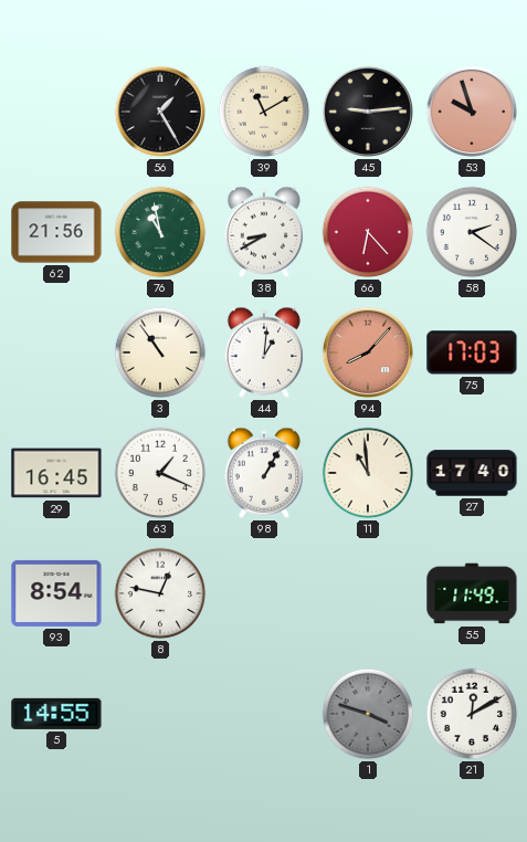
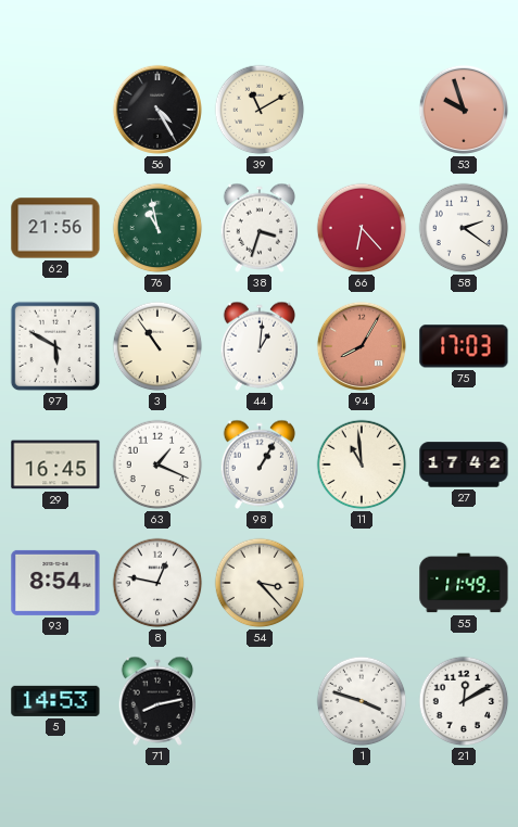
56: 1:25 -> 4:25
45: 9:14 -> none
38: 8:40 -> 3:33
97: none -> 5:50
94: 8:07 -> 8:05
27: 17:40 -> 17:42
54: none -> 3:23
5: 14:55 -> 14:53
71: none -> 8:13
1 dial: grey -> white
